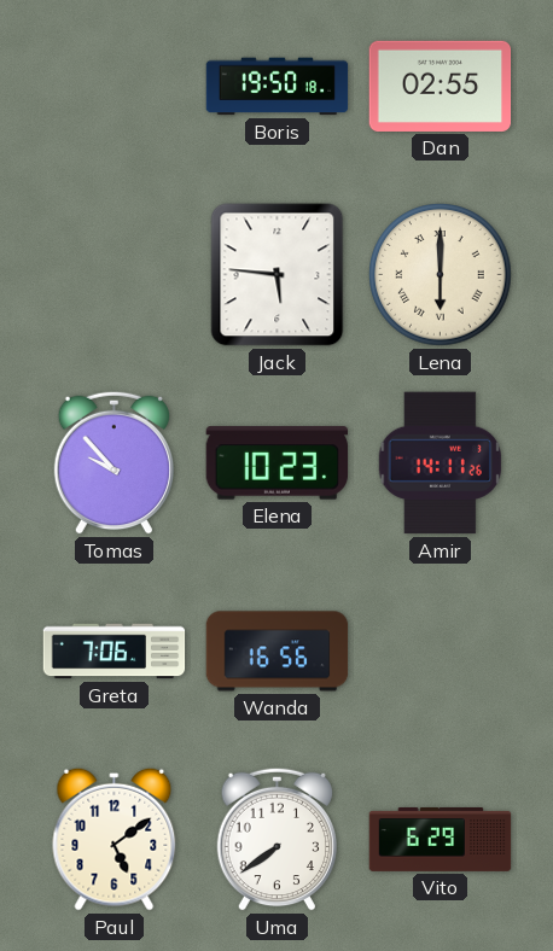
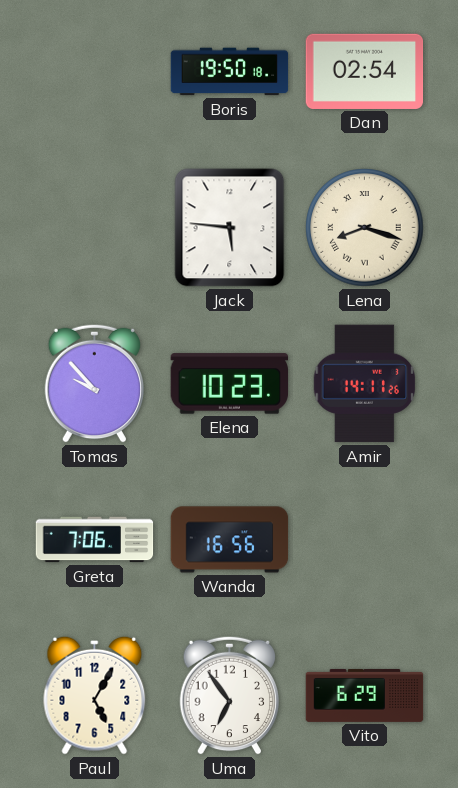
Dan: 02:55 -> 02:54
Lena: 6:00 -> 8:18
Paul: 5:09 -> 5:05
Uma: 7:39 -> 6:54
